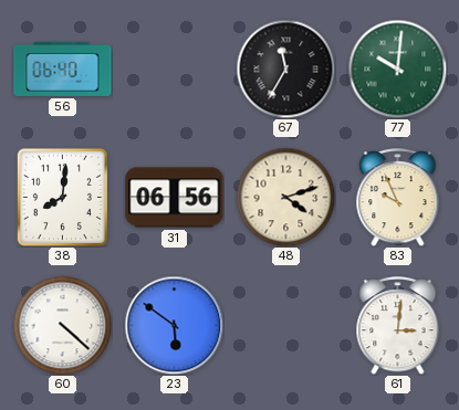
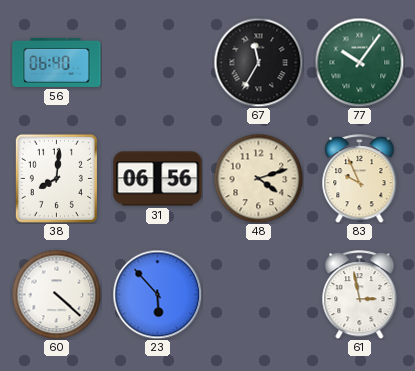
77: 10:01 -> 10:06
23: 5:51 -> 5:53
61: 3:01 -> 2:58
